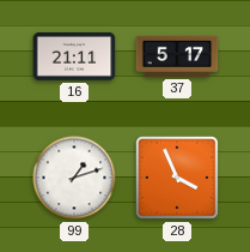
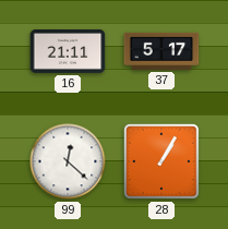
99: 1:12 -> 12:22
28: 3:56 -> 1:05
